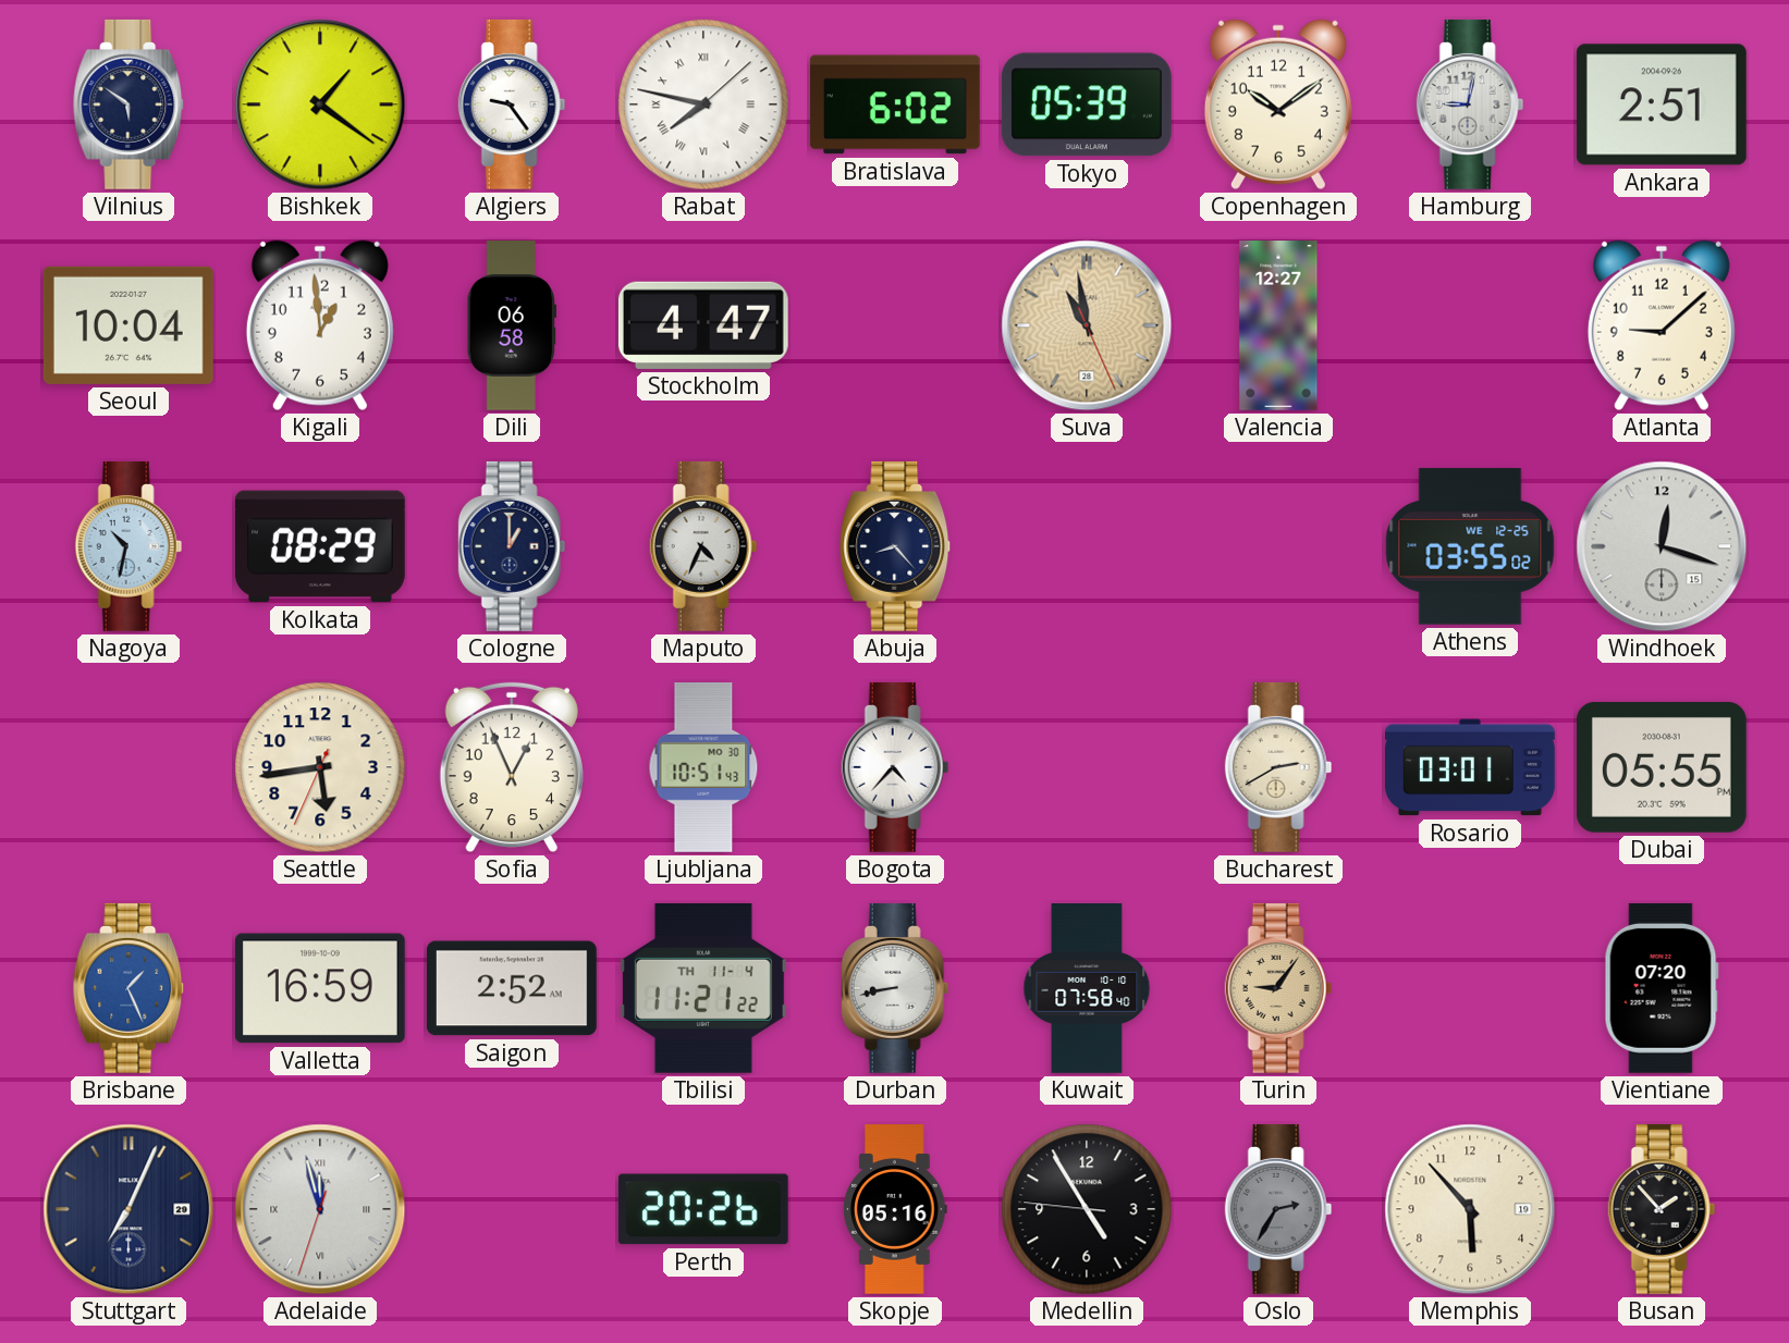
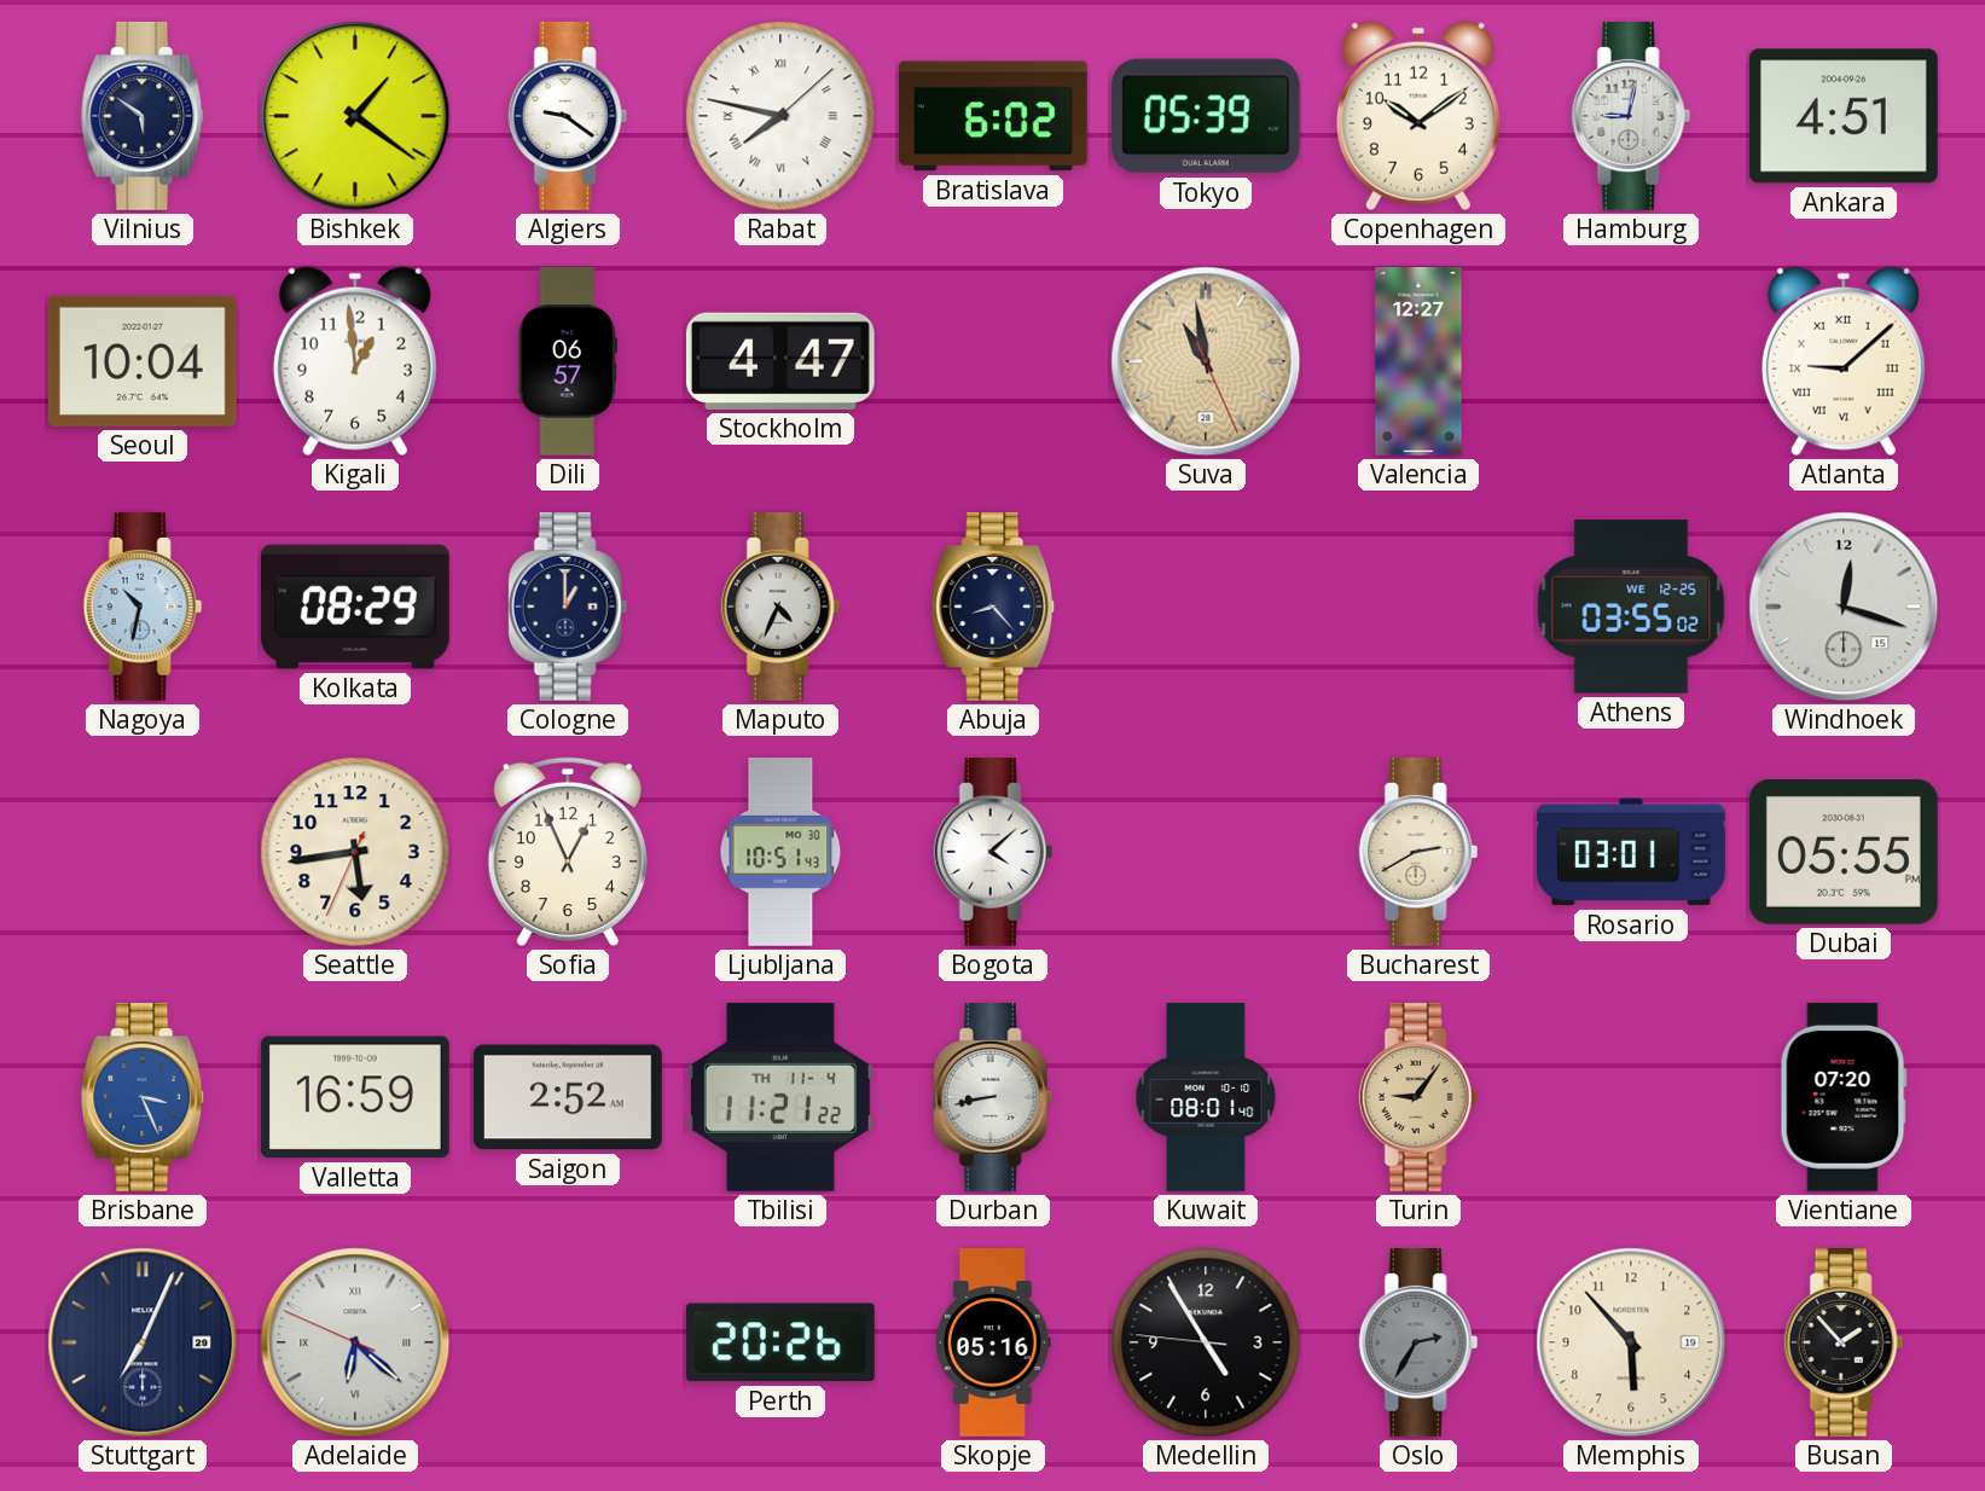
Algiers: 9:24 -> 9:21
Ankara: 2:51 -> 4:51
Dili: 06:58 -> 06:57
Atlanta numerals: Arabic -> Roman
Bogota: 4:37 -> 4:08
Brisbane: 1:26 -> 3:26
Kuwait: 07:58 -> 08:01
Adelaide: 11:57 -> 6:21
